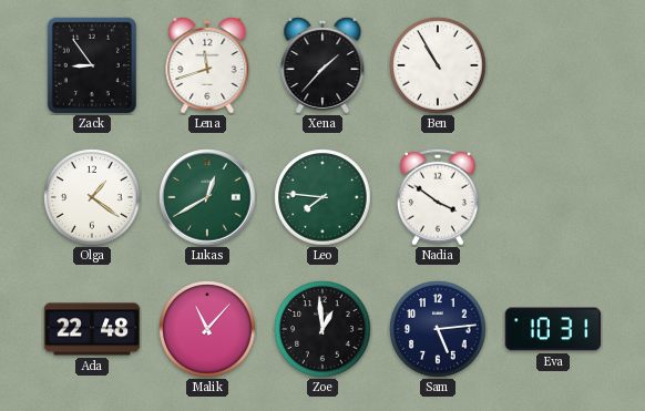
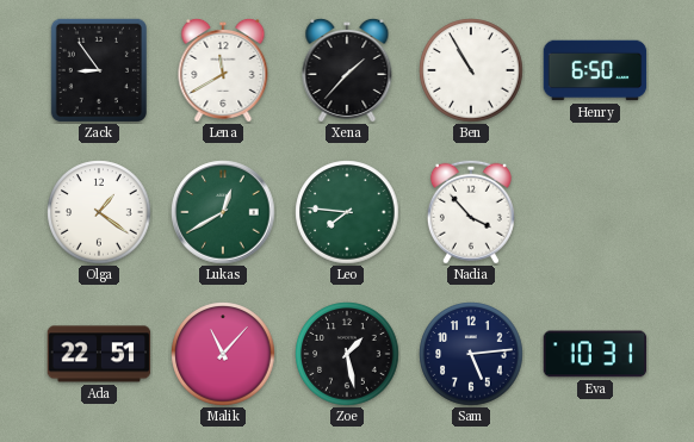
Lena: 11:42 -> 11:40
Henry: none -> 6:50
Nadia: 3:51 -> 3:53
Ada: 22:48 -> 22:51
Zoe: 12:59 -> 1:28
